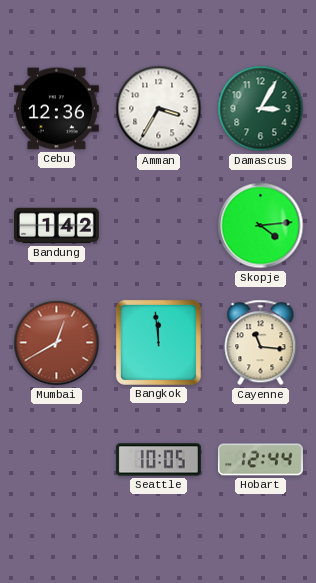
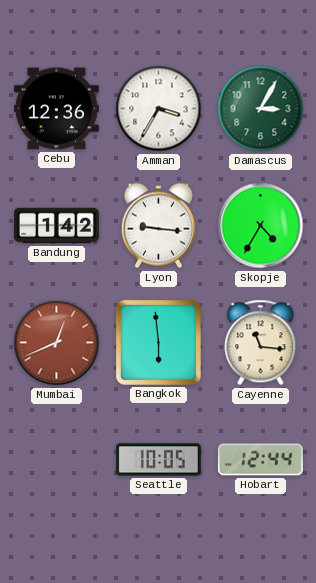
Lyon: none -> 9:16
Skopje: 4:14 -> 4:35
Mumbai: 12:40 -> 12:41
Bangkok: 11:59 -> 5:59
